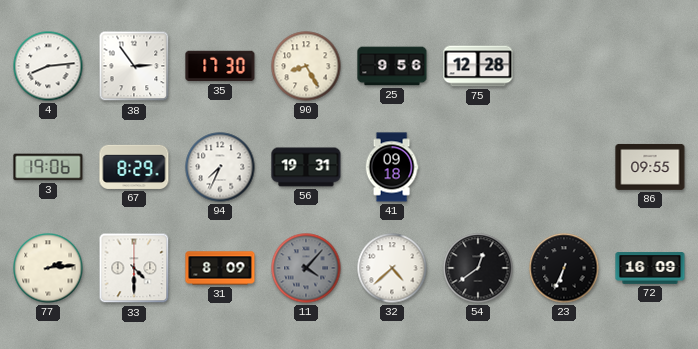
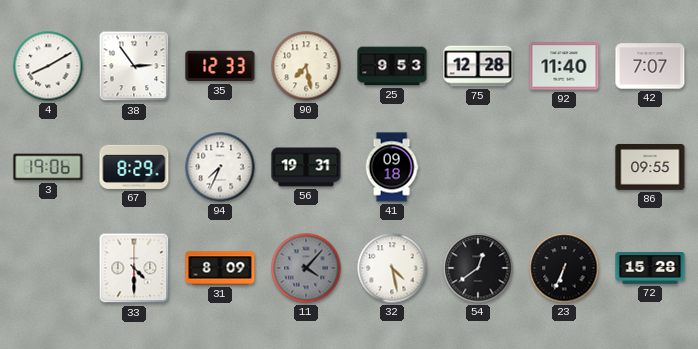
4: 8:14 -> 8:10
35: 17:30 -> 12:33
90: 8:25 -> 7:28
25: 9:56 -> 9:53
92: none -> 11:40
42: none -> 7:07
77: 2:14 -> none
32: 4:38 -> 4:28
72: 16:09 -> 15:28
